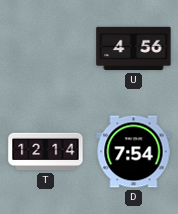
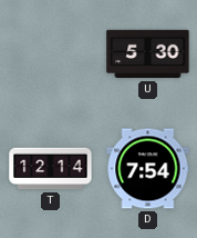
U: 4:56 -> 5:30
